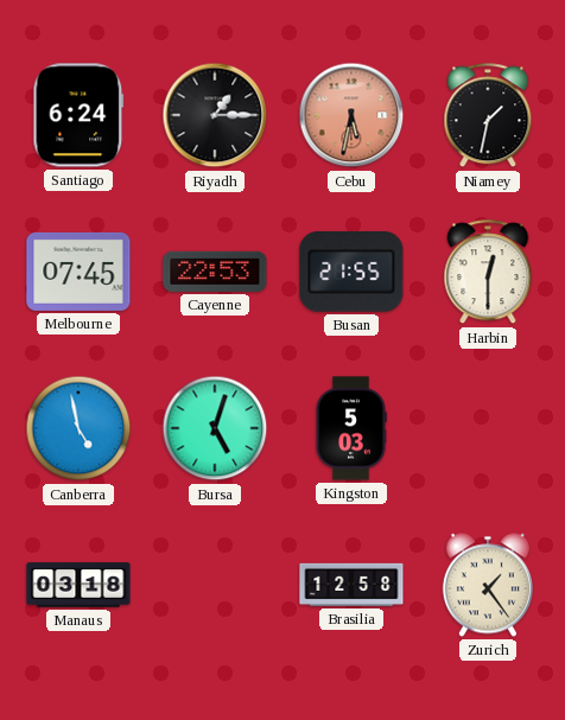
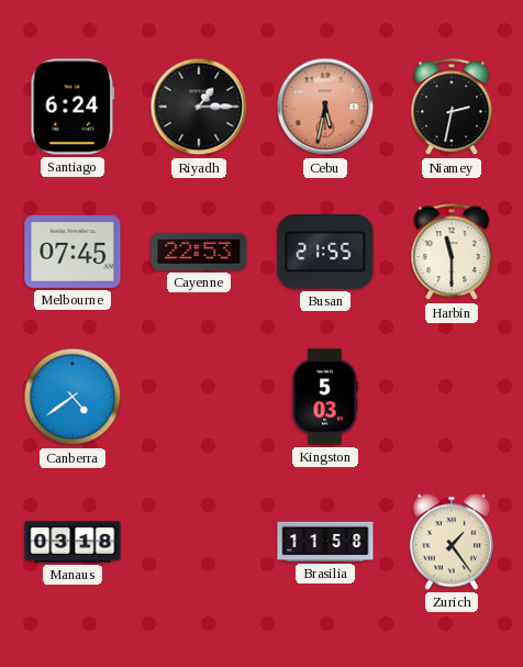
Niamey: 1:32 -> 2:32
Harbin: 12:30 -> 11:30
Canberra: 4:58 -> 4:39
Bursa: 5:03 -> none
Brasilia: 12:58 -> 11:58
